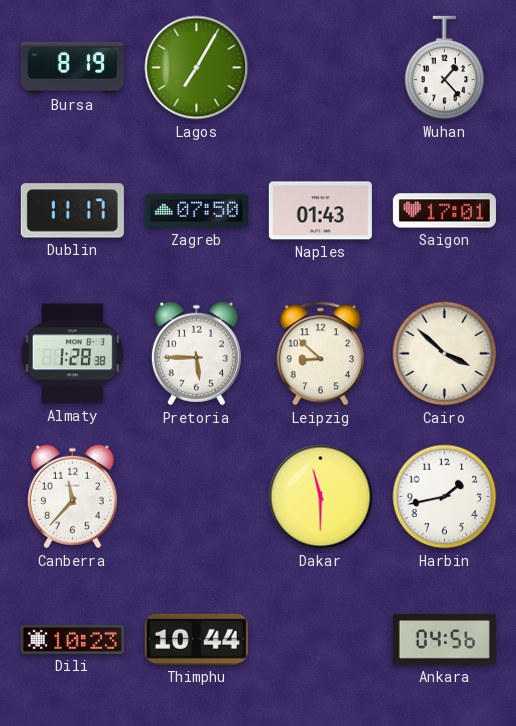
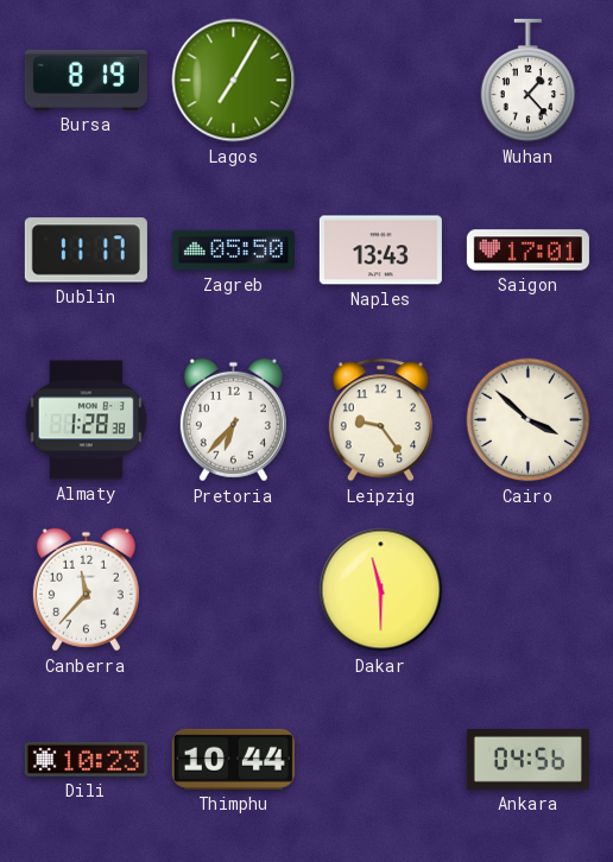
Zagreb: 07:50 -> 05:50
Naples: 01:43 -> 13:43
Pretoria: 5:45 -> 6:37
Leipzig: 8:52 -> 9:24
Harbin: 1:43 -> none
